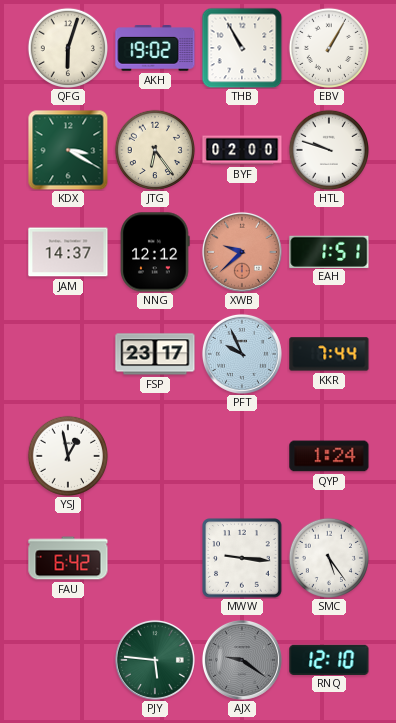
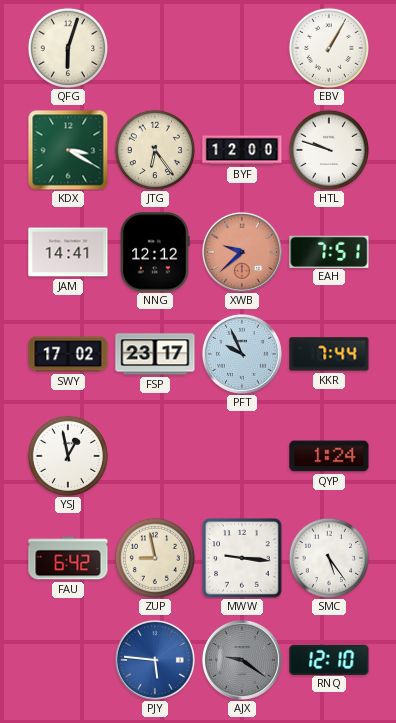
AKH: 19:02 -> none
THB: 10:55 -> none
BYF: 02:00 -> 12:00
JAM: 14:37 -> 14:41
EAH: 1:51 -> 7:51
SWY: none -> 17:02
ZUP: none -> 8:58
PJY dial: green -> blue
